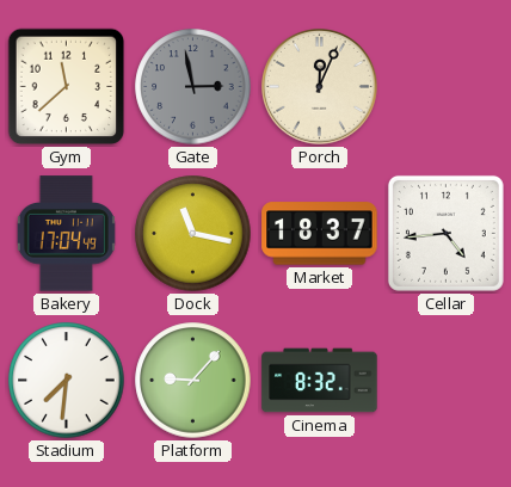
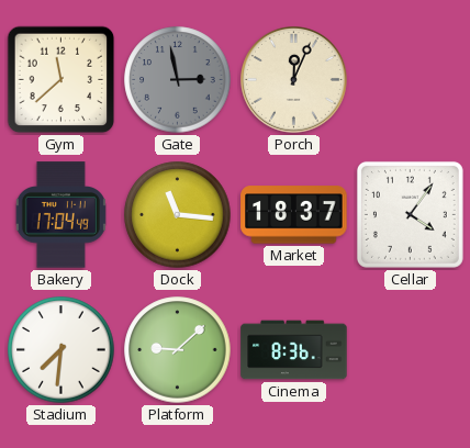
Dock: 11:17 -> 11:16
Cellar: 4:44 -> 4:06
Platform: 9:07 -> 9:08
Cinema: 8:32 -> 8:36
